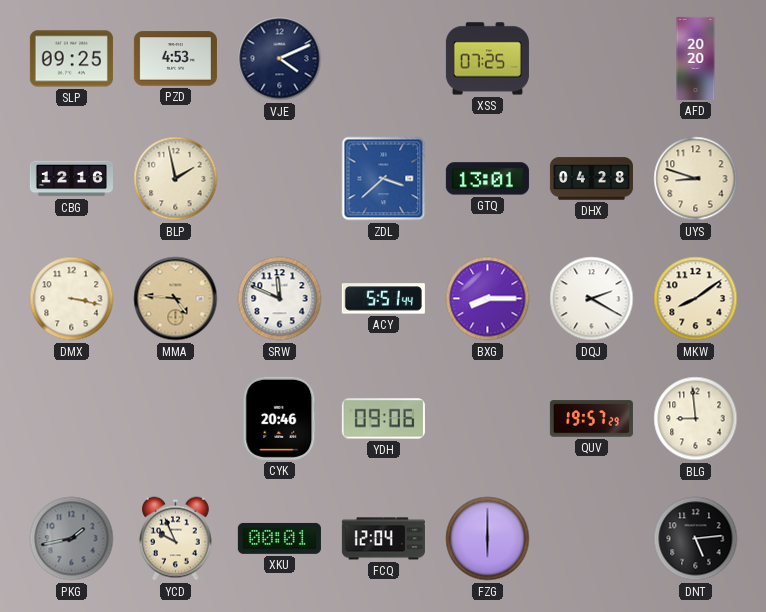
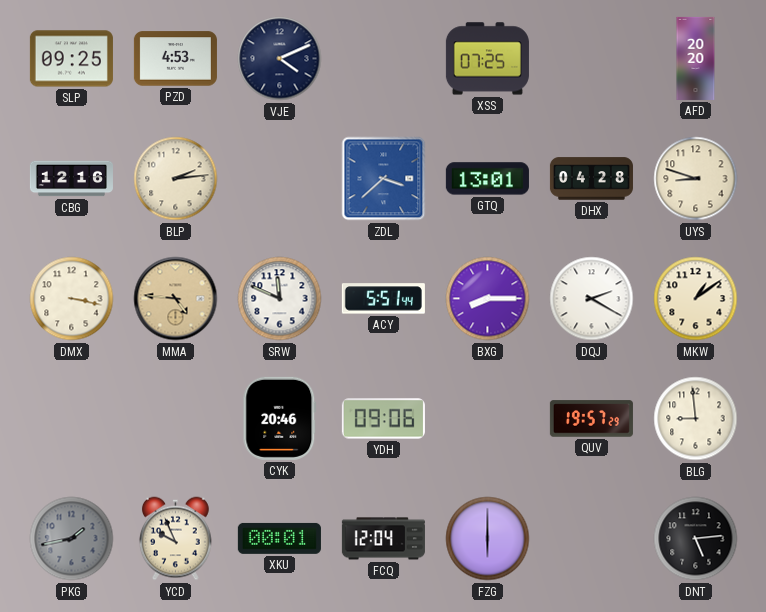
BLP: 1:58 -> 2:14
MKW: 8:09 -> 1:09
